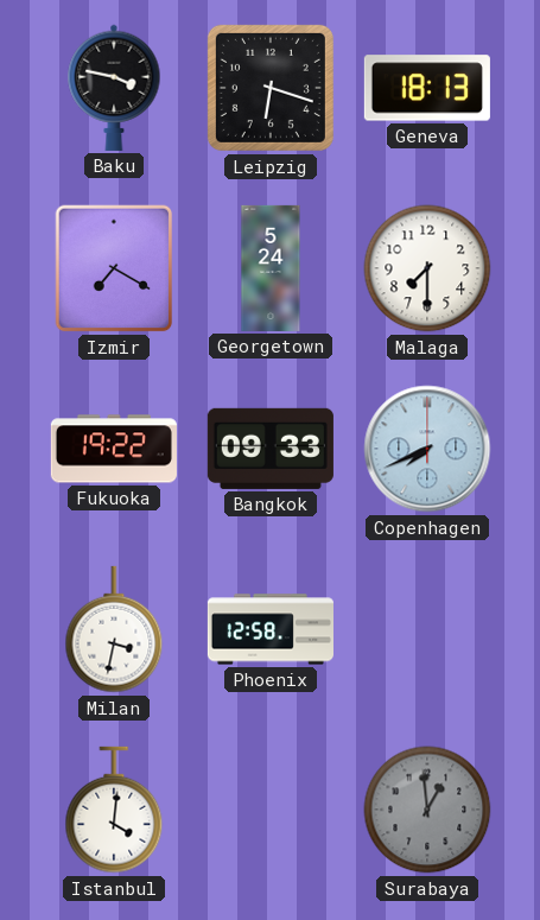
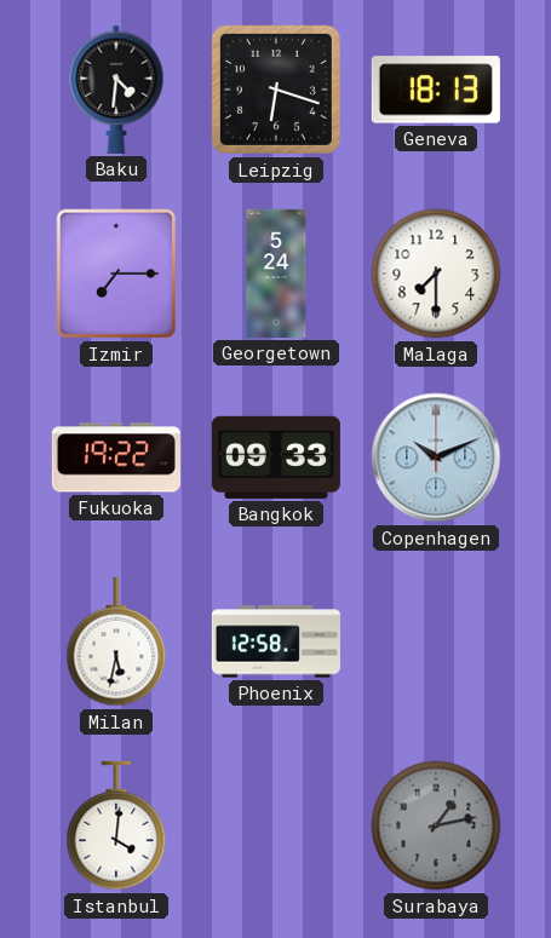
Baku: 3:47 -> 4:31
Izmir: 7:20 -> 7:15
Copenhagen: 7:41 -> 10:11
Milan: 3:32 -> 5:32
Surabaya: 12:59 -> 1:13
